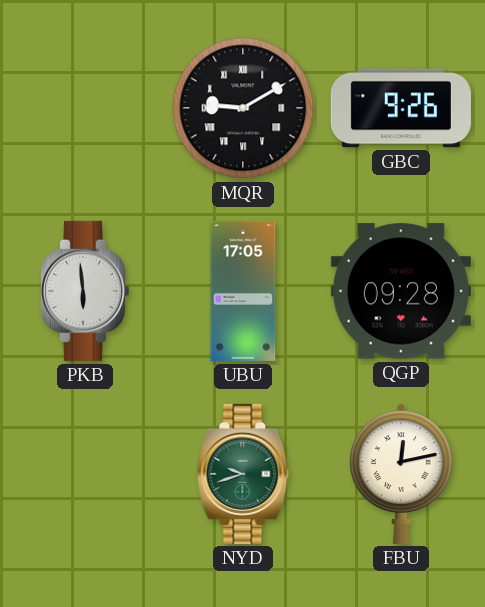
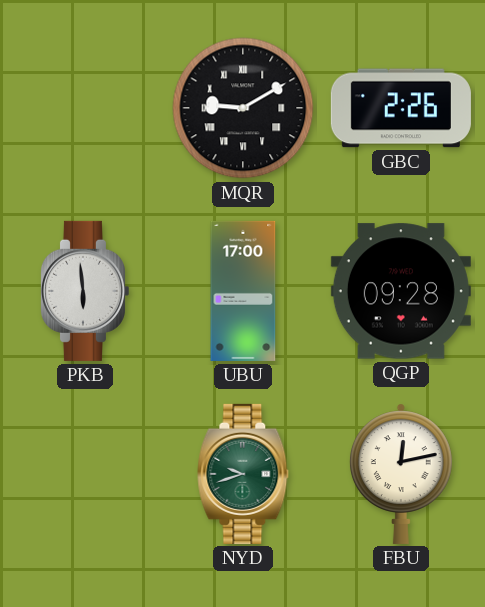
GBC: 9:26 -> 2:26
UBU: 17:05 -> 17:00
